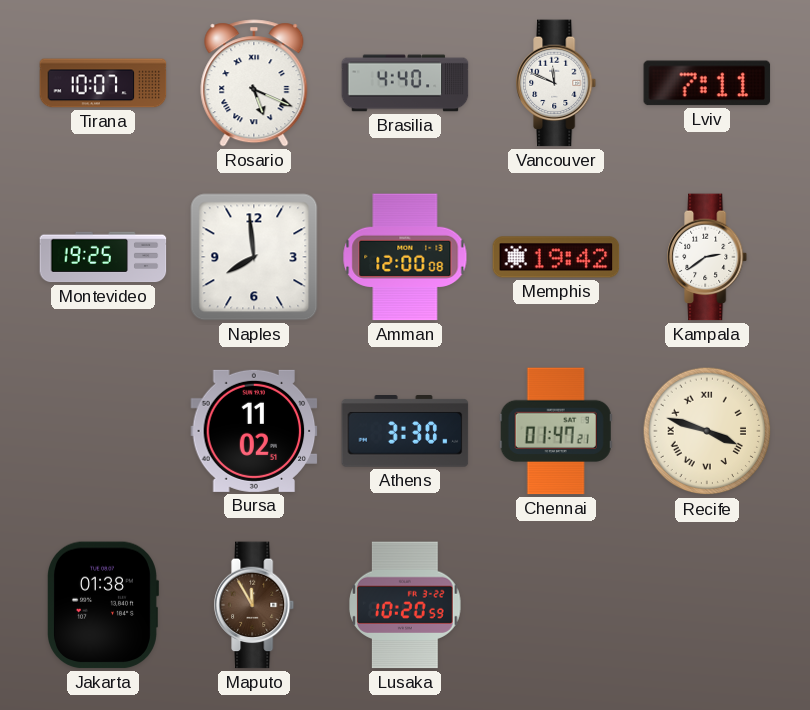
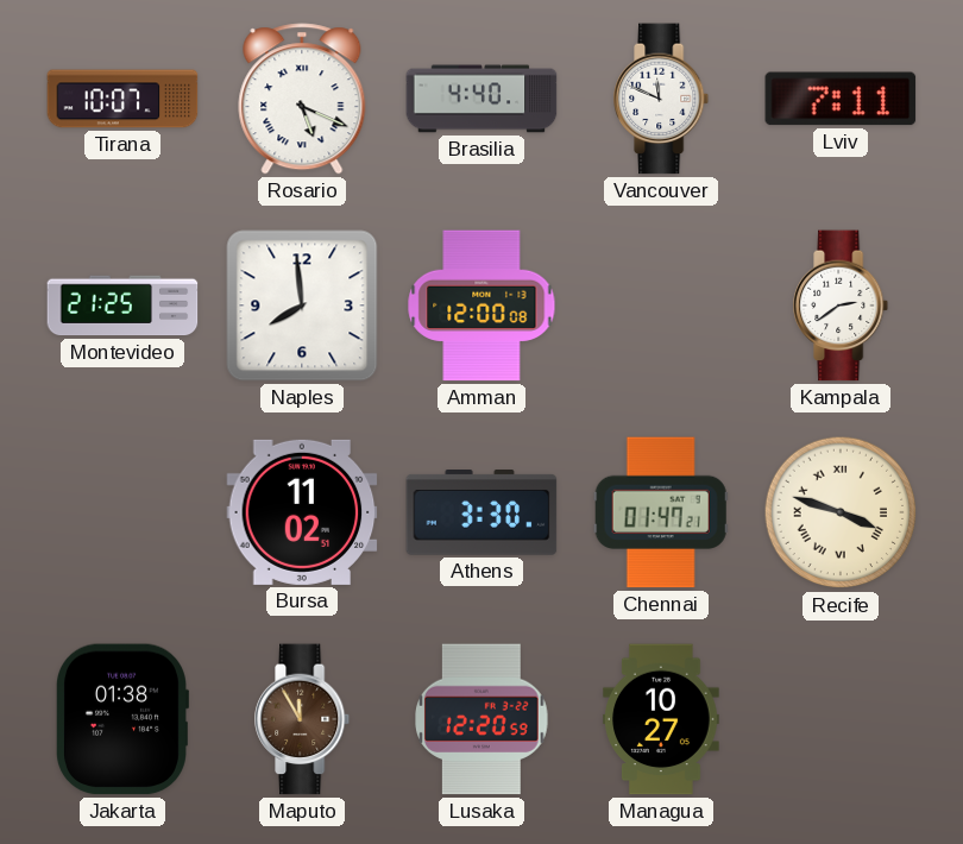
Montevideo: 19:25 -> 21:25
Memphis: 19:42 -> none
Lusaka: 10:20 -> 12:20
Managua: none -> 10:27
